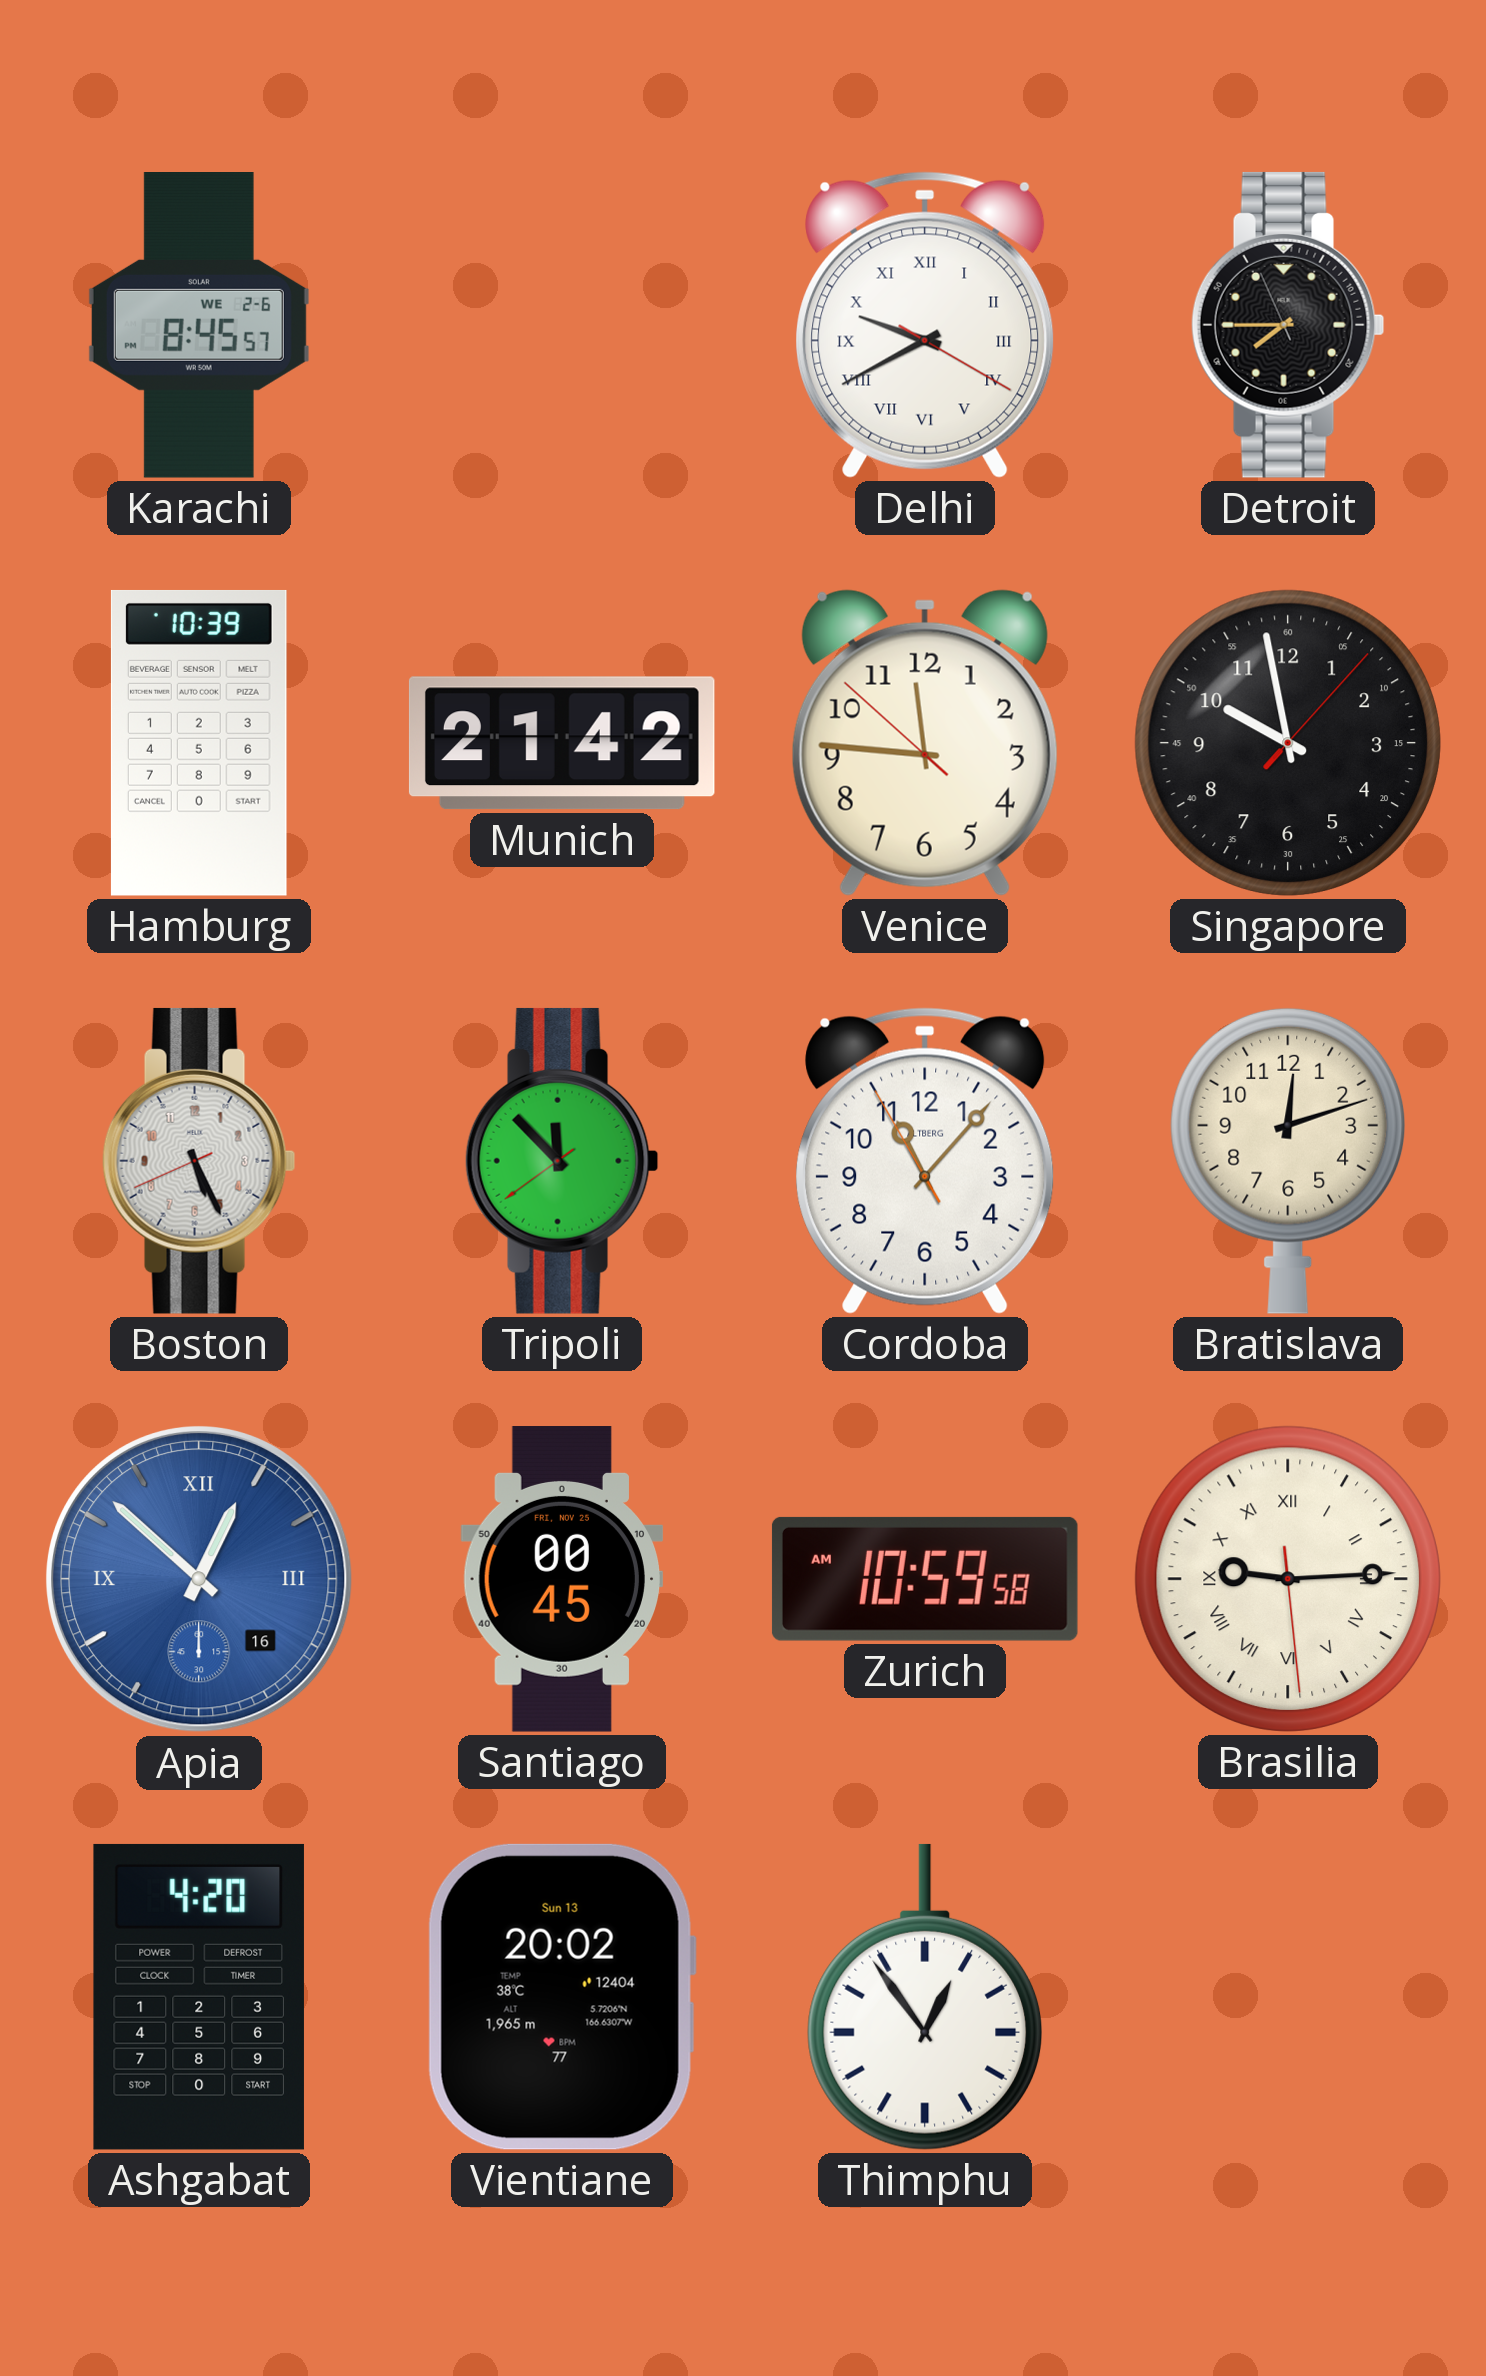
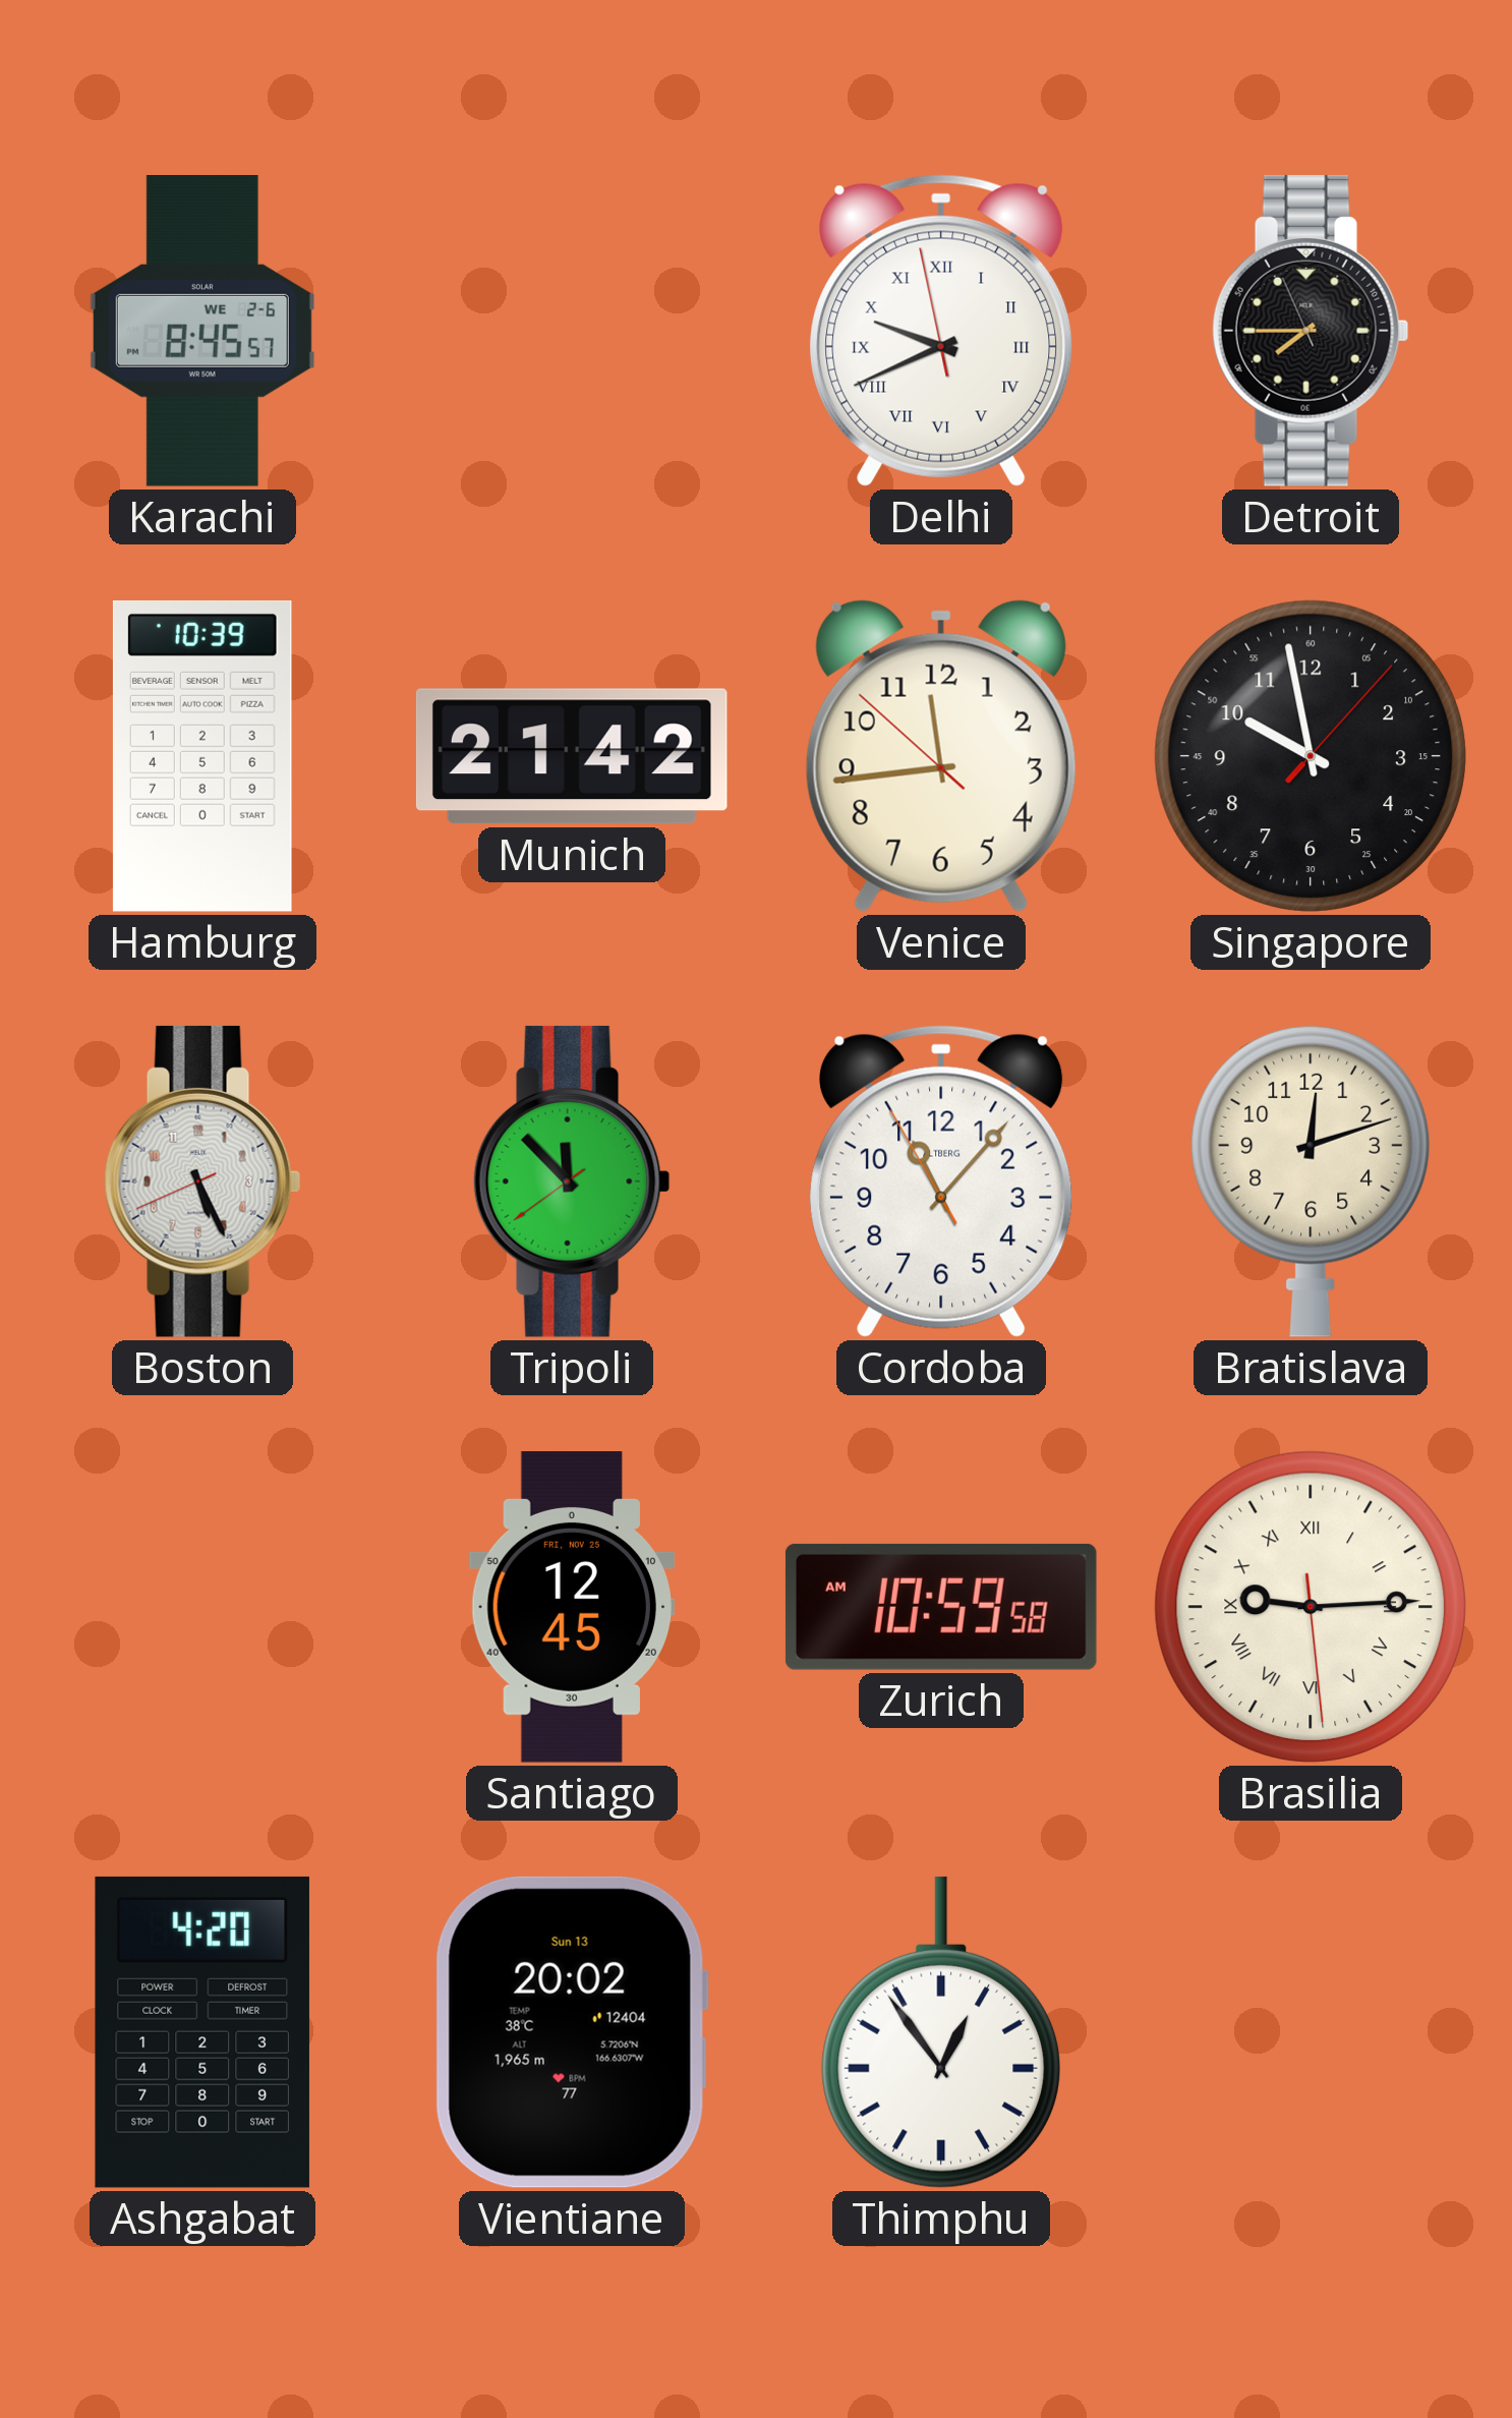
Delhi: 9:40:20 -> 9:40:58
Venice: 11:45 -> 11:43
Apia: 12:52 -> none
Santiago: 00:45 -> 12:45
